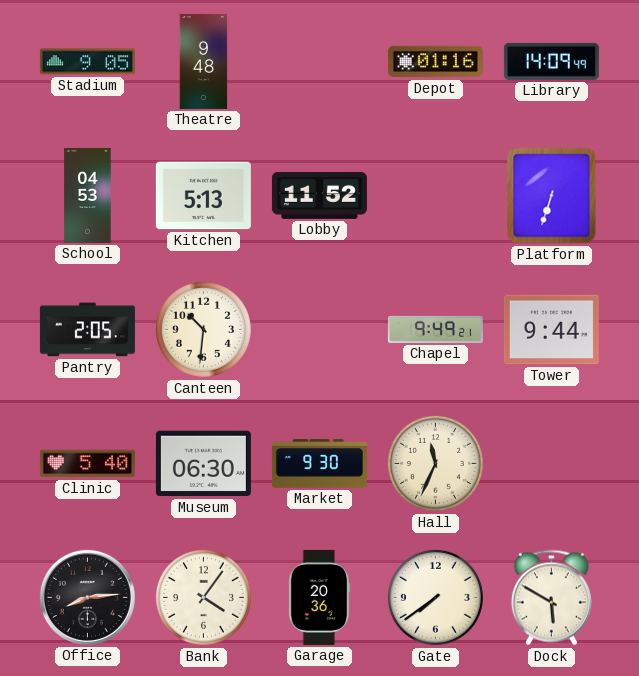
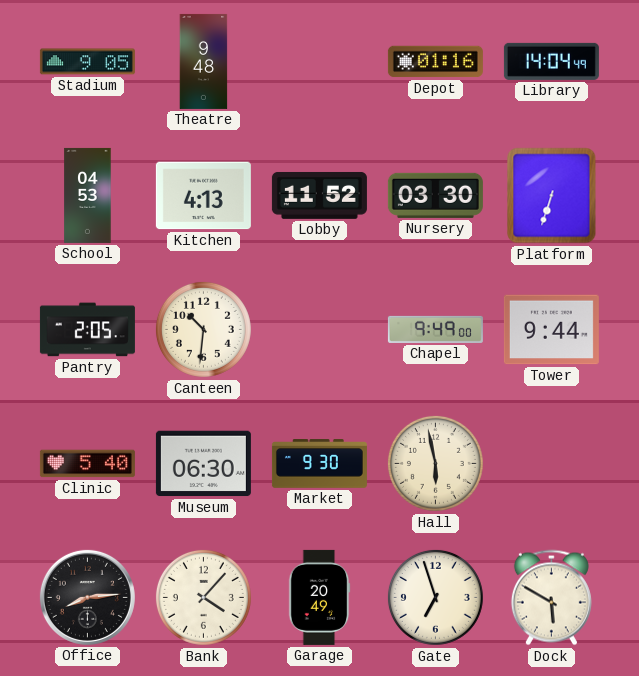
Library: 14:09 -> 14:04
Kitchen: 5:13 -> 4:13
Nursery: none -> 03:30
Chapel: 9:49:21 -> 9:49:00
Hall: 11:34 -> 5:58
Bank: 4:06 -> 4:07
Garage: 20:36 -> 20:49
Gate: 7:39 -> 6:57
